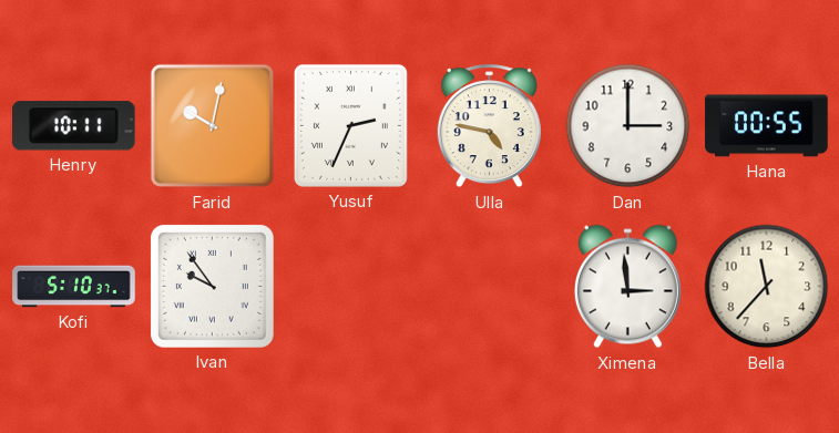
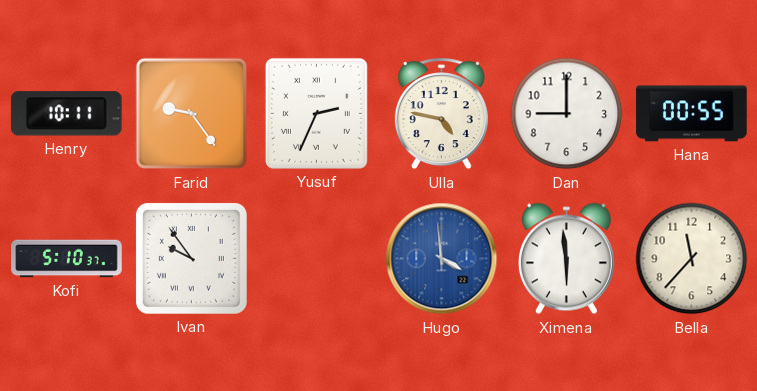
Farid: 10:02 -> 9:24
Dan: 3:00 -> 9:00
Hugo: none -> 3:59
Ximena: 2:59 -> 5:59
